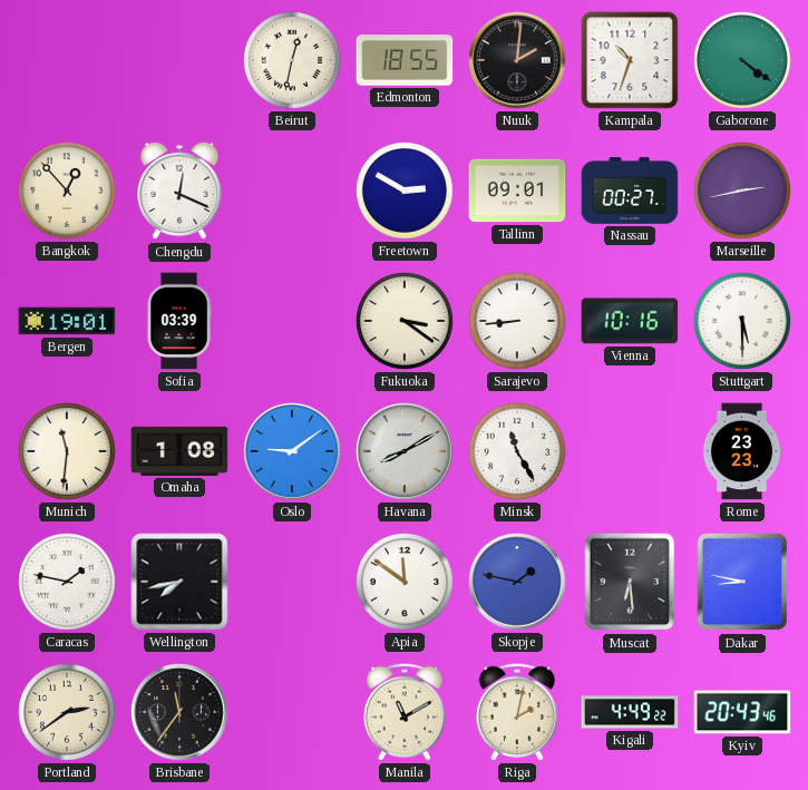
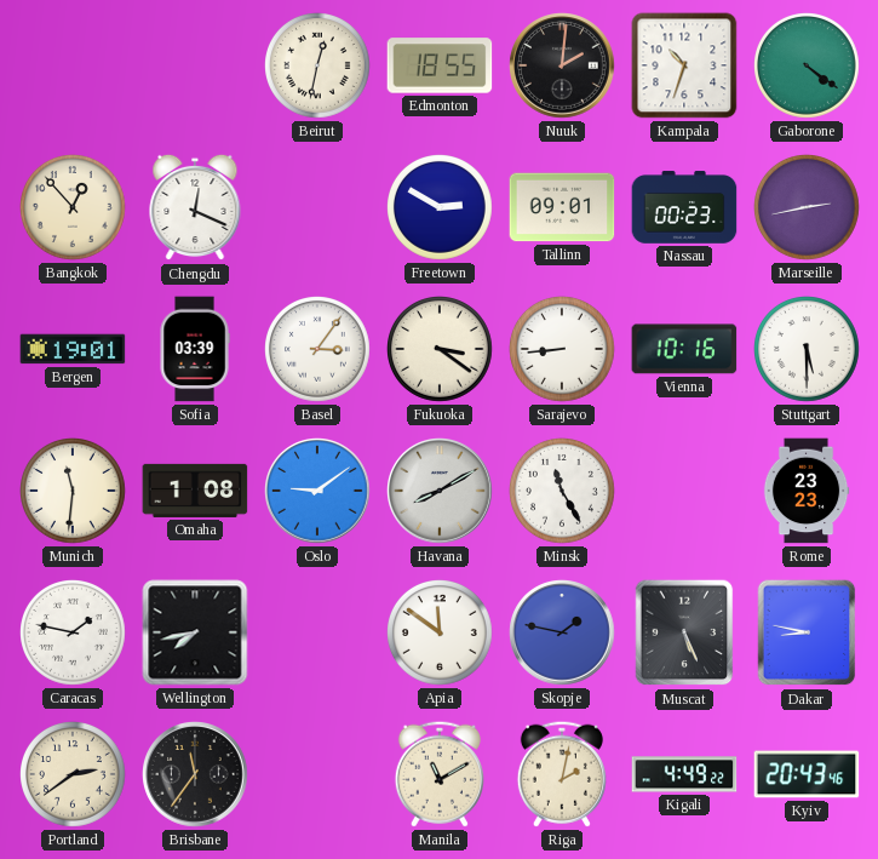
Nassau: 00:27 -> 00:23
Basel: none -> 3:06
Muscat: 6:29 -> 5:26
